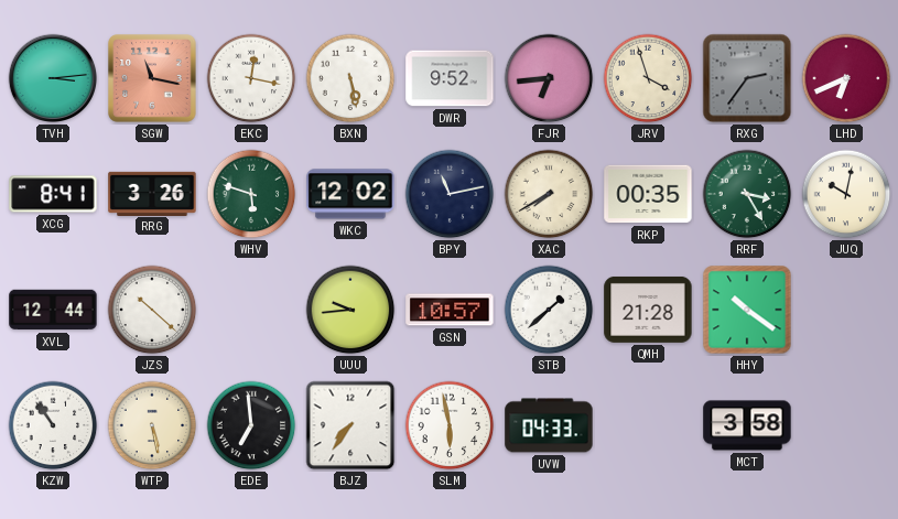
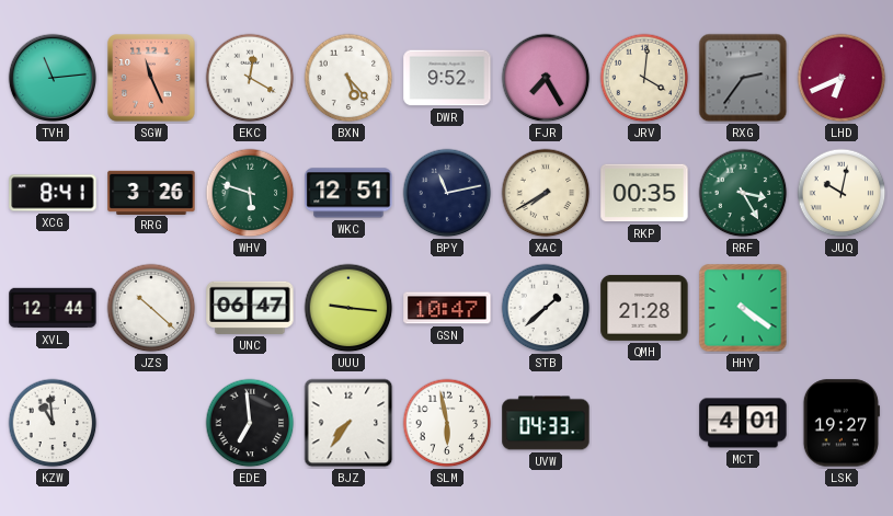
TVH: 3:14 -> 11:14
SGW: 11:17 -> 11:26
EKC: 12:17 -> 12:20
BXN: 5:28 -> 5:23
FJR: 6:44 -> 7:25
JRV: 3:57 -> 4:01
WKC: 12:02 -> 12:51
UNC: none -> 06:47
UUU: 9:44 -> 9:16
GSN: 10:57 -> 10:47
HHY: 10:21 -> 4:21
KZW: 10:54 -> 10:59
WTP: 5:28 -> none
MCT: 3:58 -> 4:01
LSK: none -> 19:27
